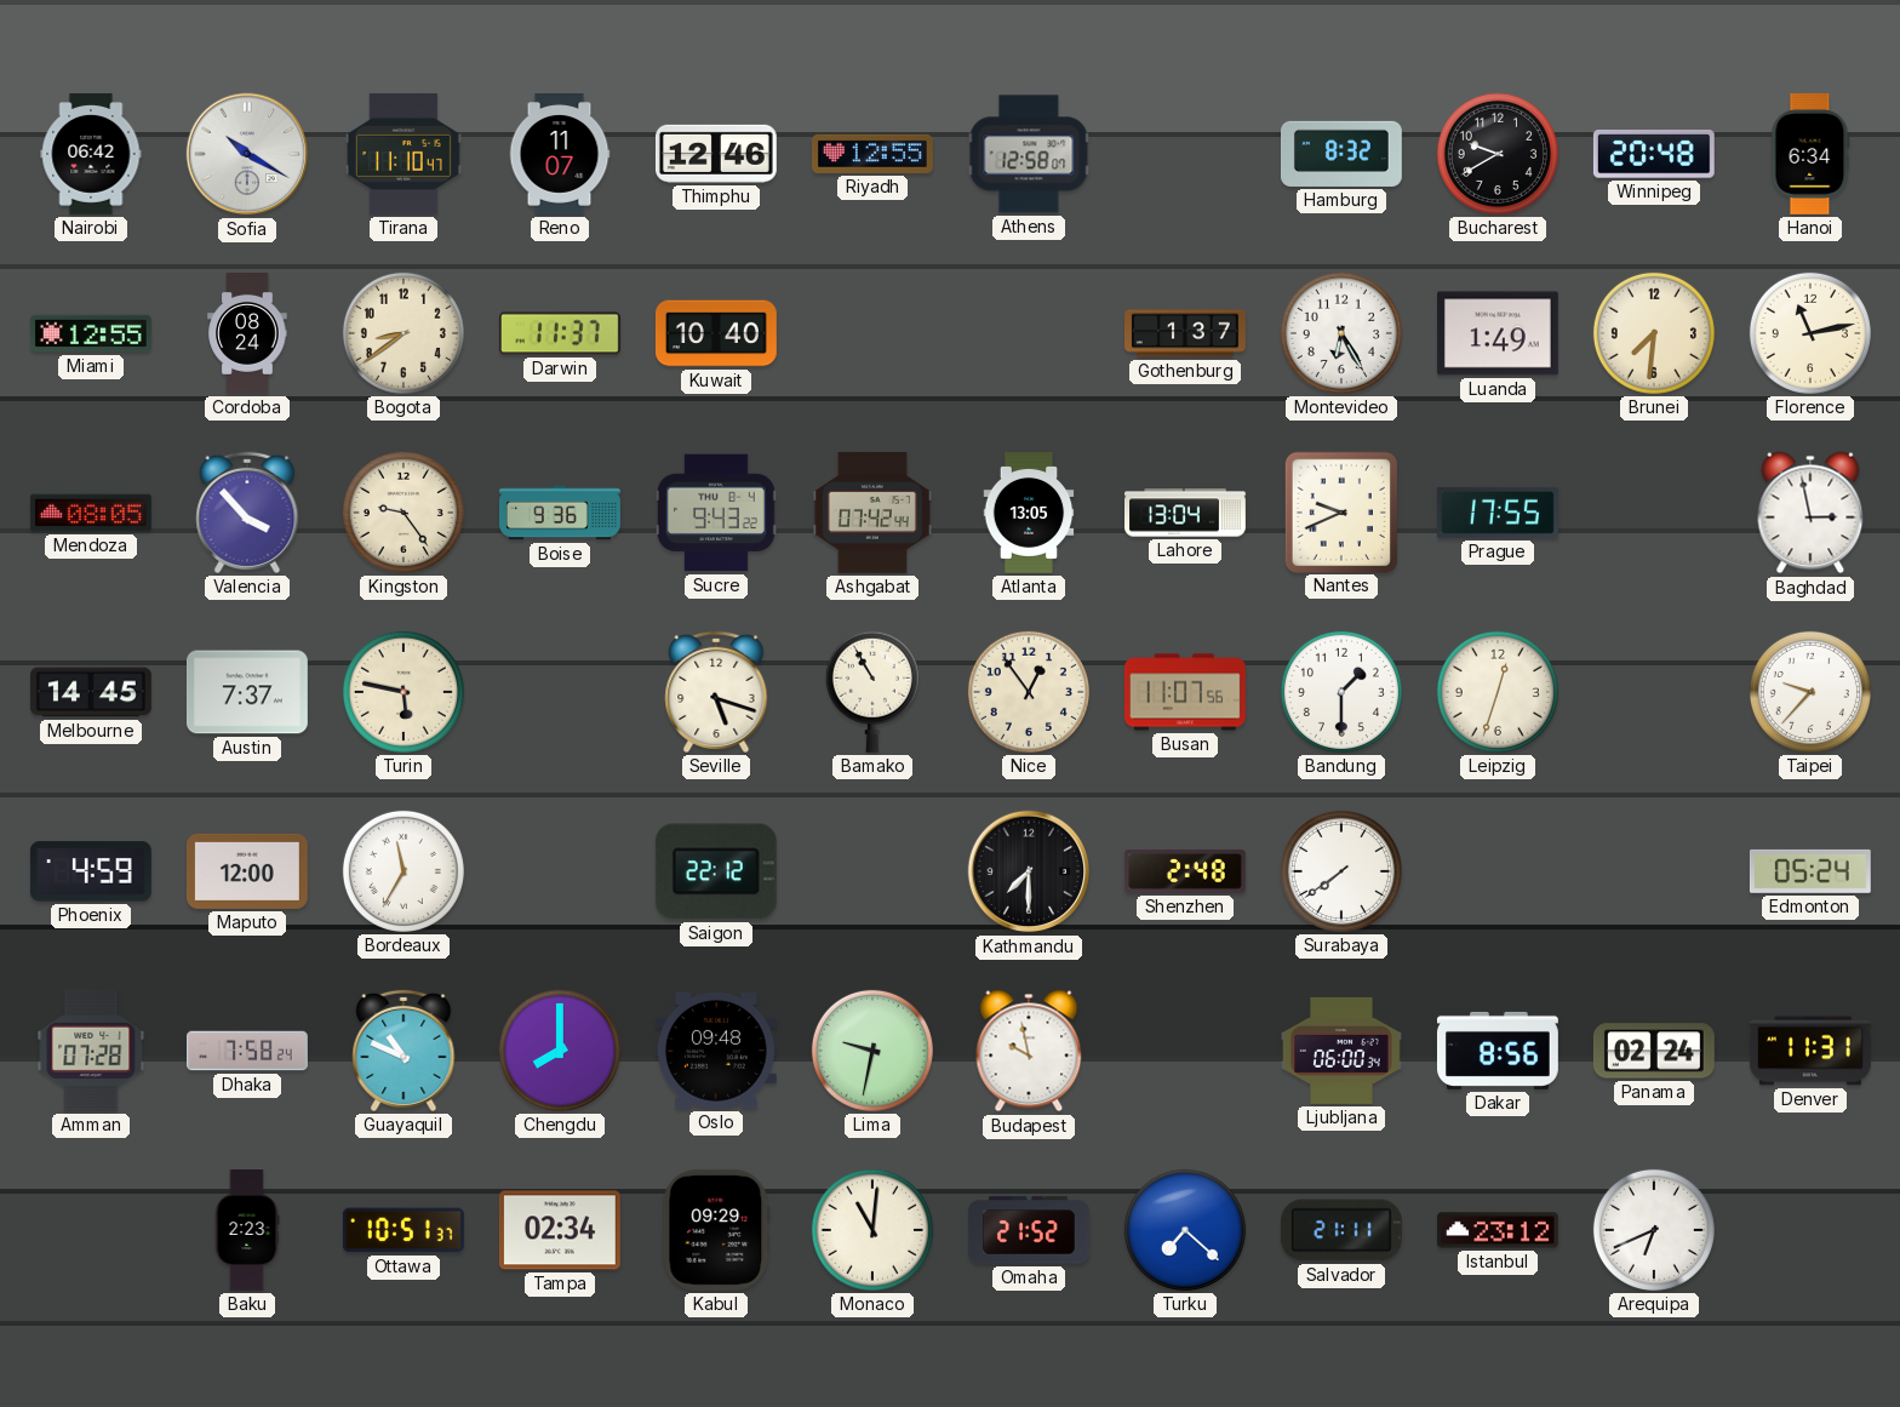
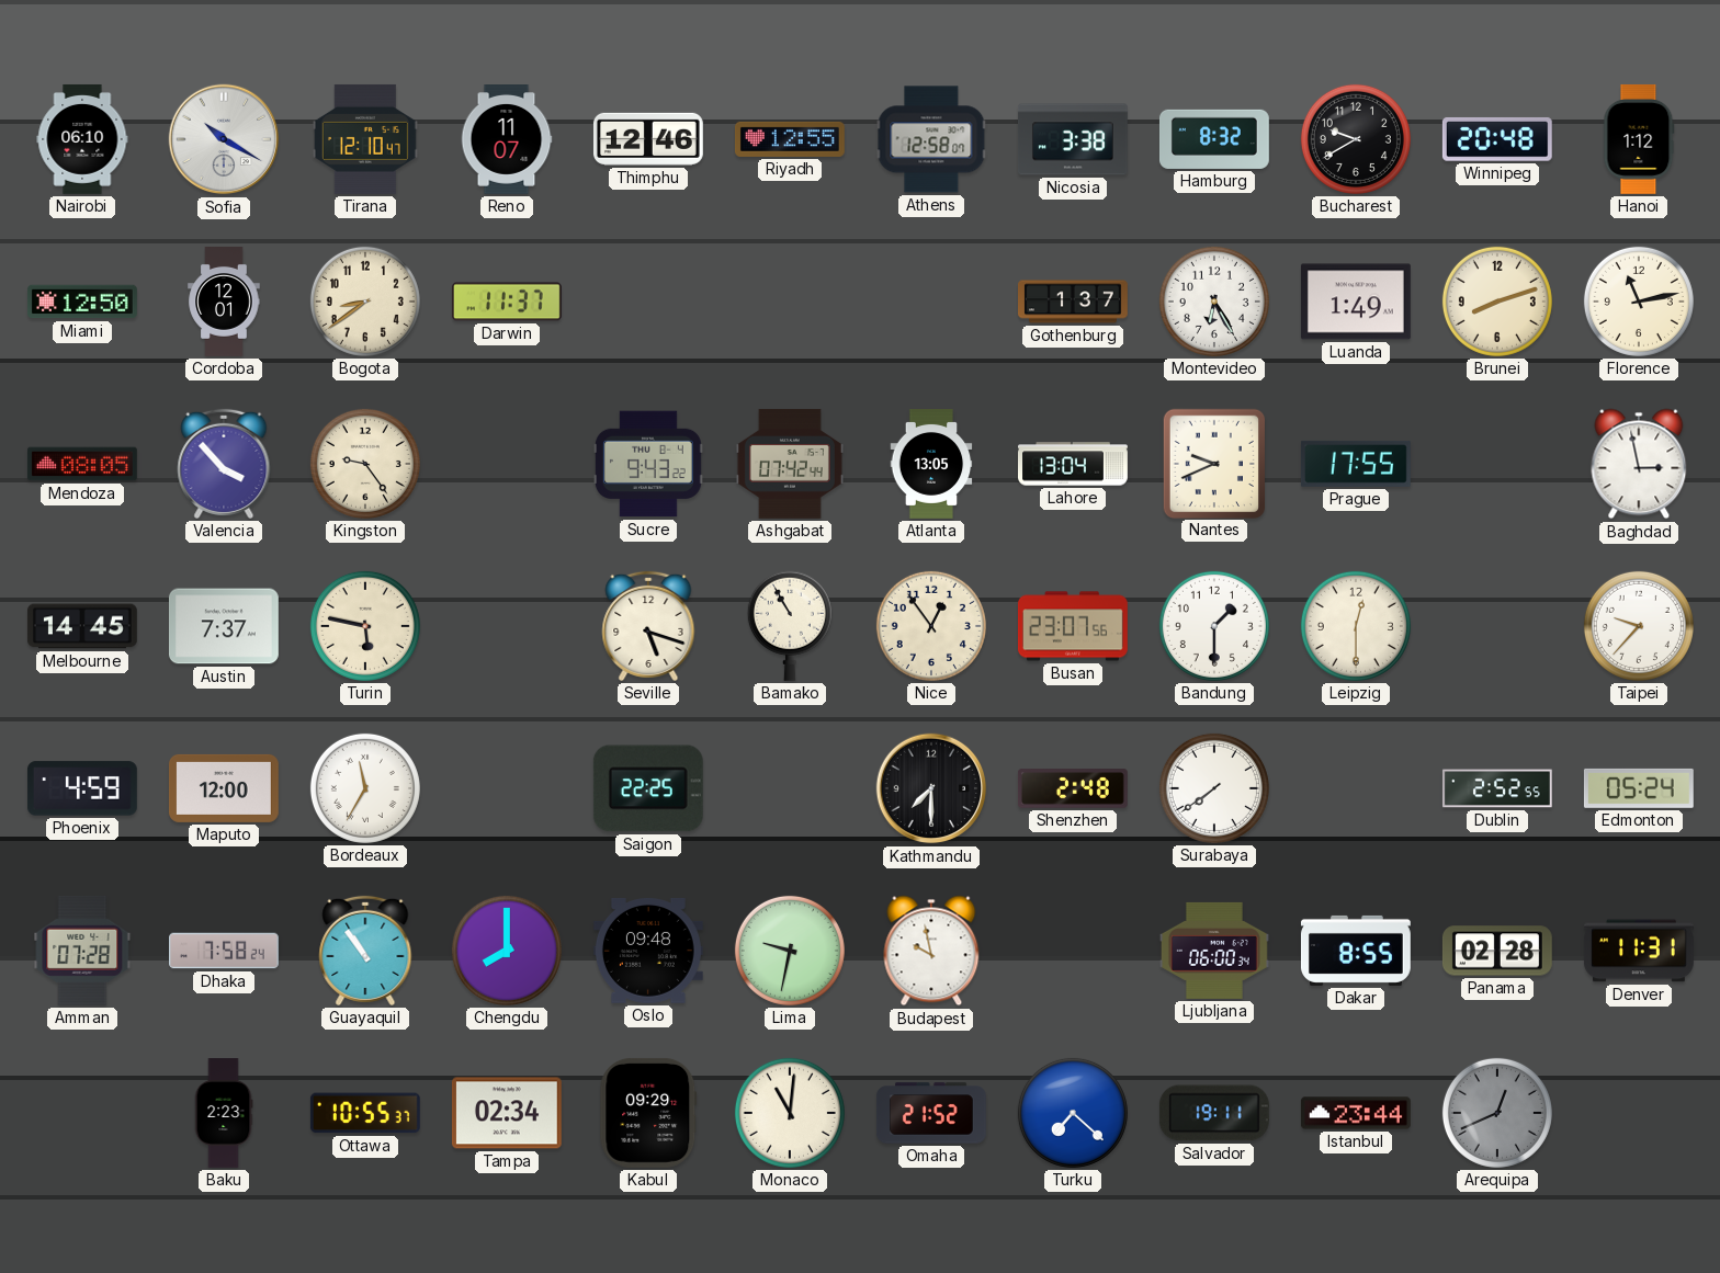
Nairobi: 06:42 -> 06:10
Tirana: 11:10 -> 12:10
Nicosia: none -> 3:38
Hanoi: 6:34 -> 1:12
Miami: 12:55 -> 12:50
Cordoba: 08:24 -> 12:01
Kuwait: 10:40 -> none
Brunei: 7:31 -> 8:12
Boise: 9:36 -> none
Busan: 11:07 -> 23:07
Leipzig: 12:33 -> 12:30
Saigon: 22:12 -> 22:25
Dublin: none -> 2:52
Guayaquil: 10:49 -> 10:54
Dakar: 8:56 -> 8:55
Panama: 02:24 -> 02:28
Ottawa: 10:51 -> 10:55
Salvador: 21:11 -> 19:11
Istanbul: 23:12 -> 23:44
Arequipa: 6:41 -> 12:41
Arequipa dial: white -> grey
